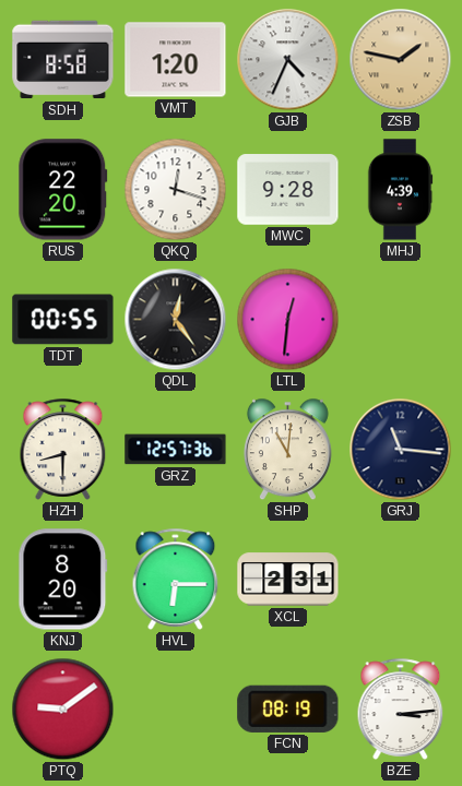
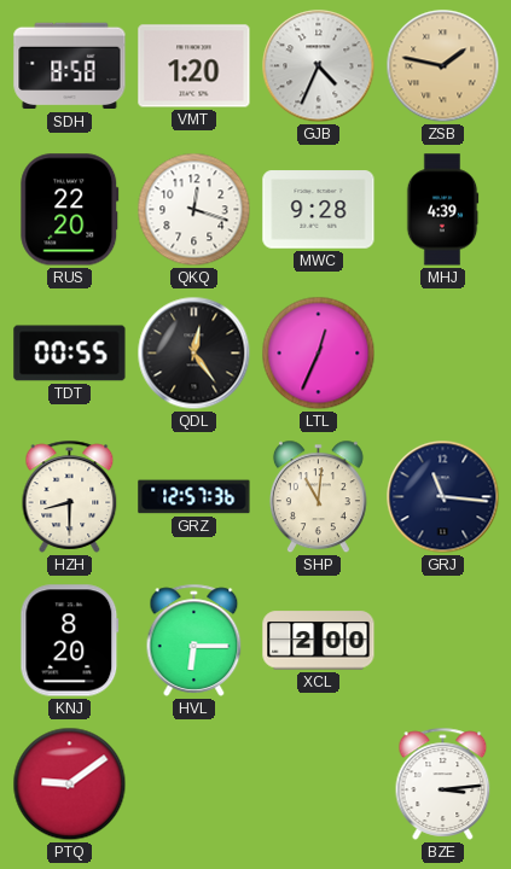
LTL: 12:31 -> 12:34
XCL: 2:31 -> 2:00
FCN: 08:19 -> none
